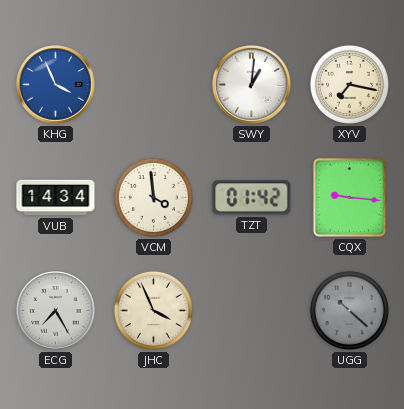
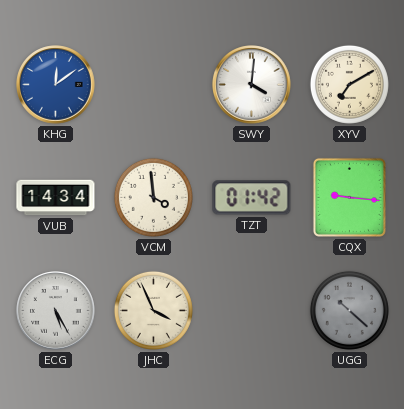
KHG: 3:56 -> 12:09
SWY: 1:01 -> 4:01
XYV: 7:17 -> 7:10
ECG: 7:25 -> 5:25
